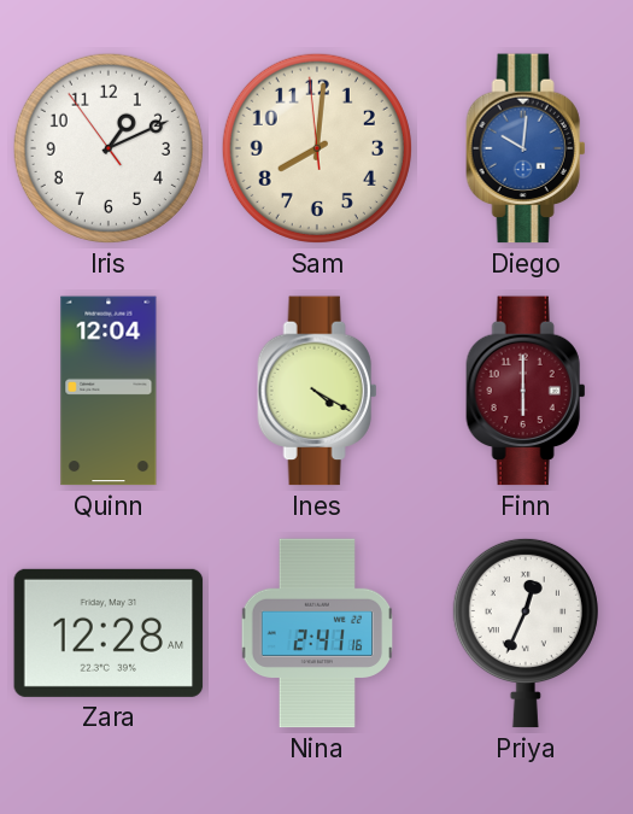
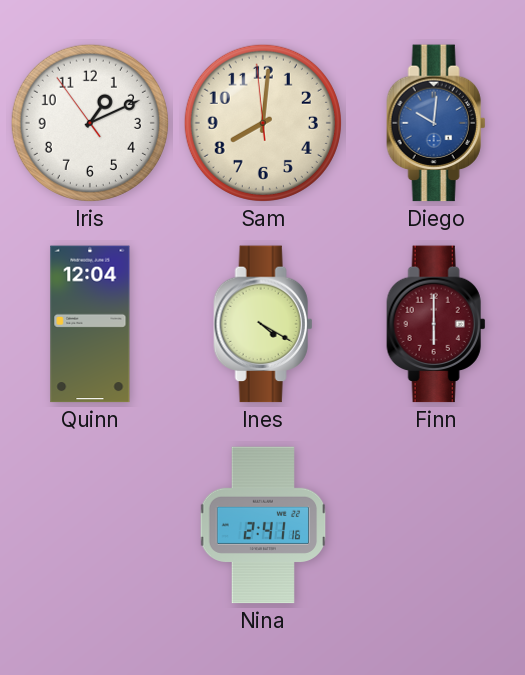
Zara: 12:28 -> none
Priya: 12:34 -> none
